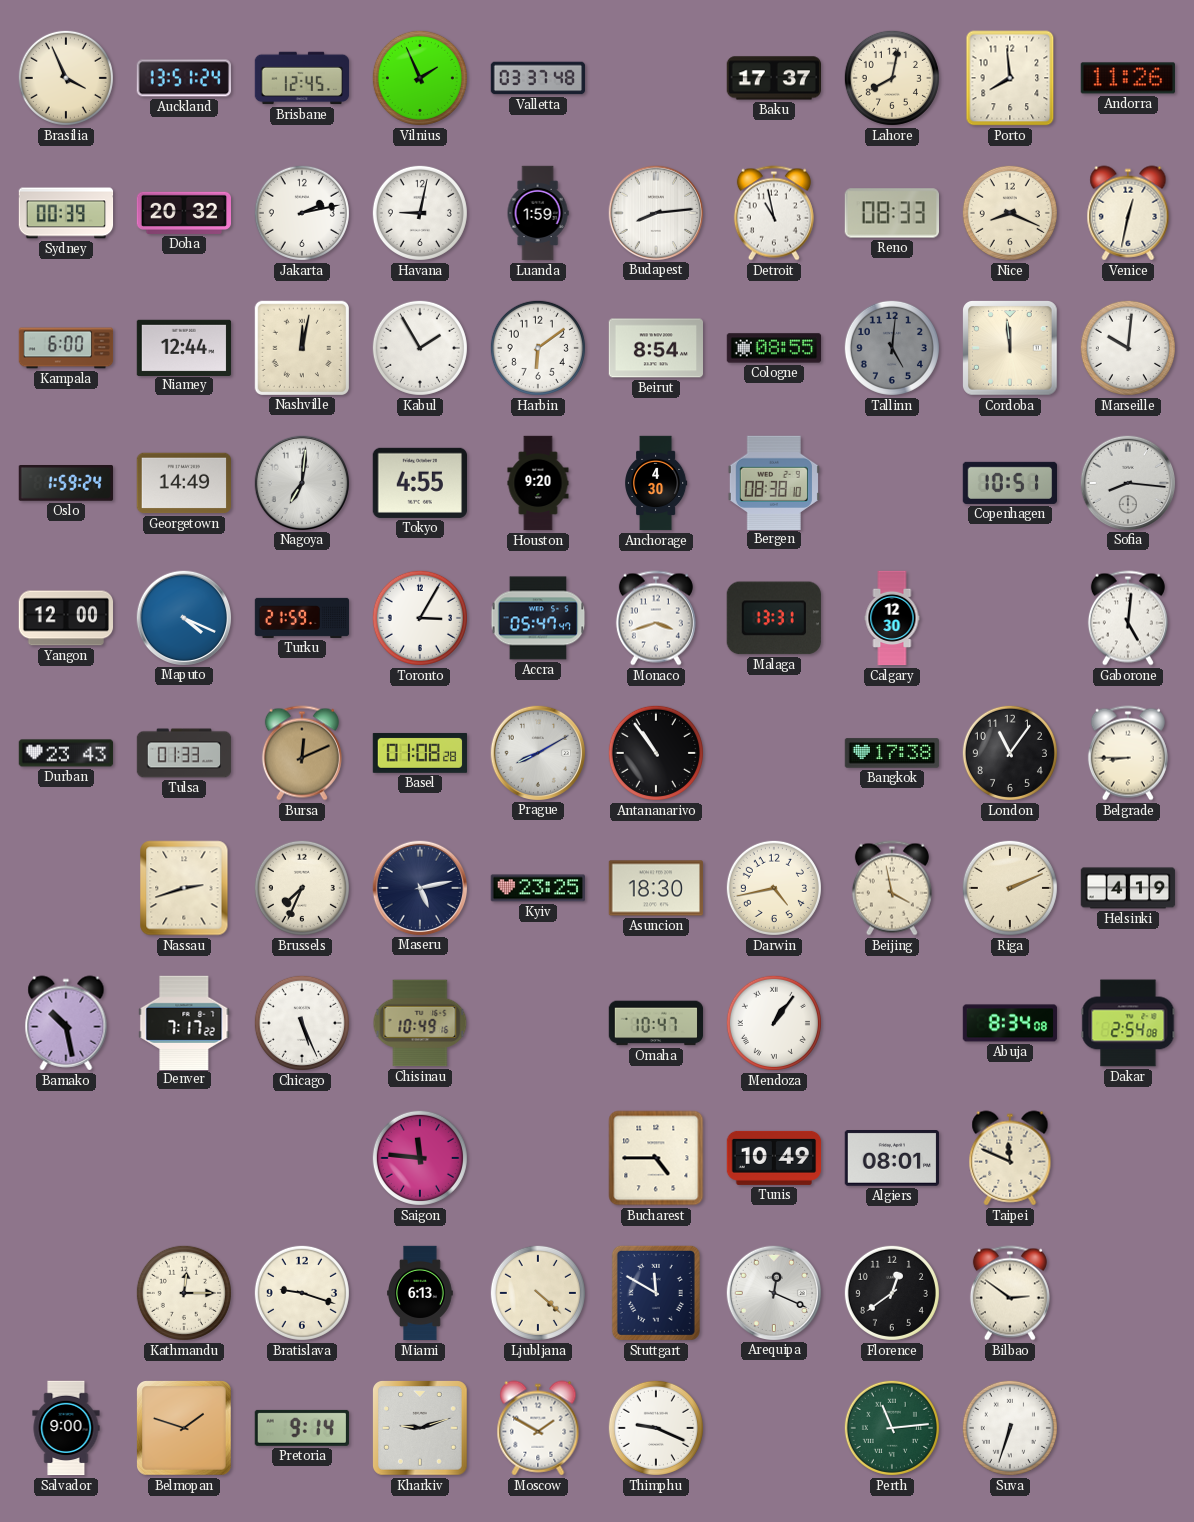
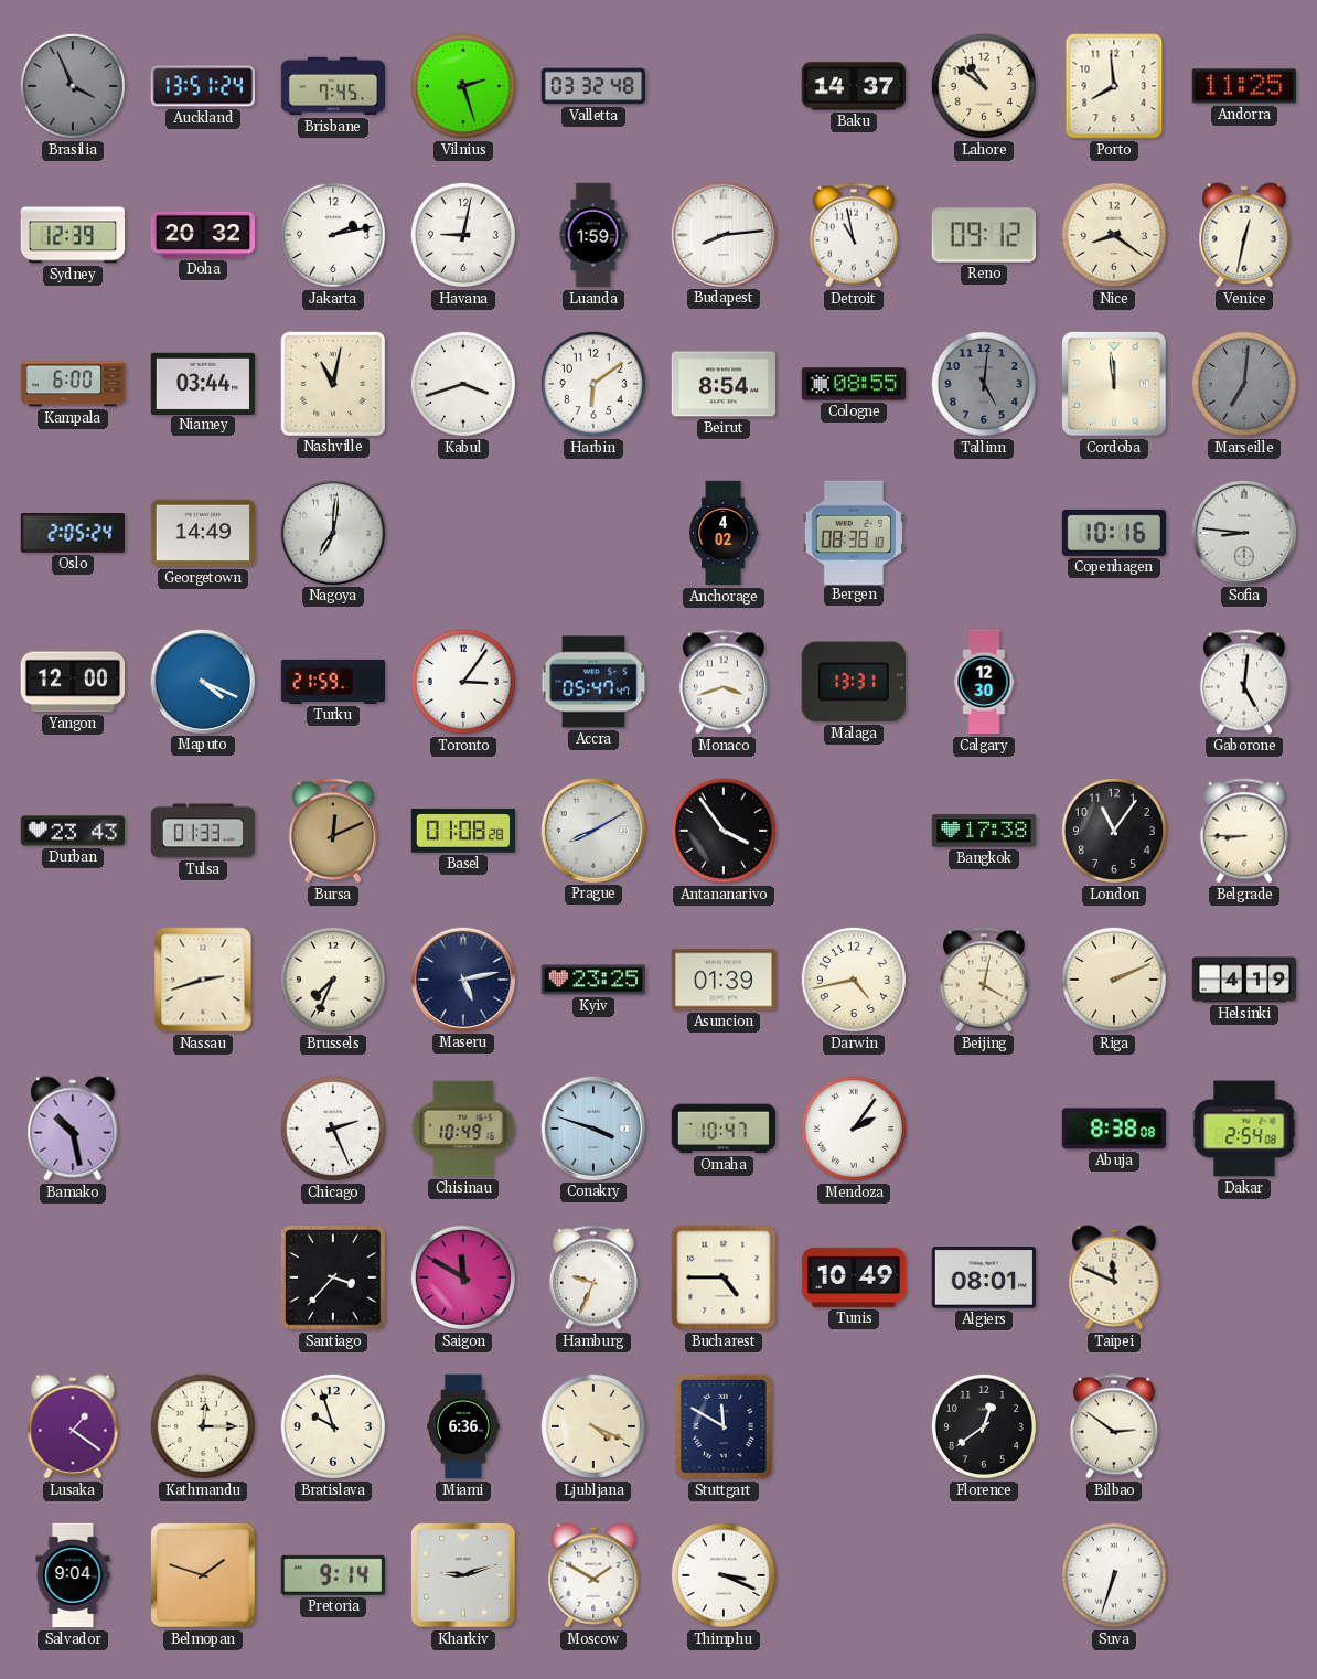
Brasilia dial: cream -> grey
Brisbane: 12:45 -> 7:45
Vilnius: 1:56 -> 2:27
Valletta: 03:37 -> 03:32
Baku: 17:37 -> 14:37
Lahore: 8:02 -> 10:51
Andorra: 11:26 -> 11:25
Sydney: 00:39 -> 12:39
Reno: 08:33 -> 09:12
Nice: 8:19 -> 8:21
Niamey: 12:44 -> 03:44
Nashville: 12:02 -> 11:02
Kabul: 1:55 -> 3:42
Marseille: 10:01 -> 7:01
Marseille dial: white -> grey
Oslo: 1:59 -> 2:05
Tokyo: 4:55 -> none
Houston: 9:20 -> none
Anchorage: 4:30 -> 4:02
Copenhagen: 10:51 -> 10:16
Sofia: 8:16 -> 8:46
Toronto: 3:05 -> 3:06
Antananarivo: 10:54 -> 3:54
Asuncion: 18:30 -> 01:39
Beijing: 3:58 -> 4:02
Denver: 7:17 -> none
Chicago: 5:26 -> 2:26
Conakry: none -> 3:48
Mendoza: 1:06 -> 2:06
Abuja: 8:34 -> 8:38
Santiago: none -> 3:37
Saigon: 11:46 -> 11:50
Hamburg: none -> 9:34
Lusaka: none -> 1:21
Bratislava: 9:18 -> 9:57
Miami: 6:13 -> 6:36
Ljubljana: 4:22 -> 4:19
Arequipa: 12:19 -> none
Salvador: 9:00 -> 9:04
Thimphu: 9:19 -> 3:19
Perth: 11:14 -> none
